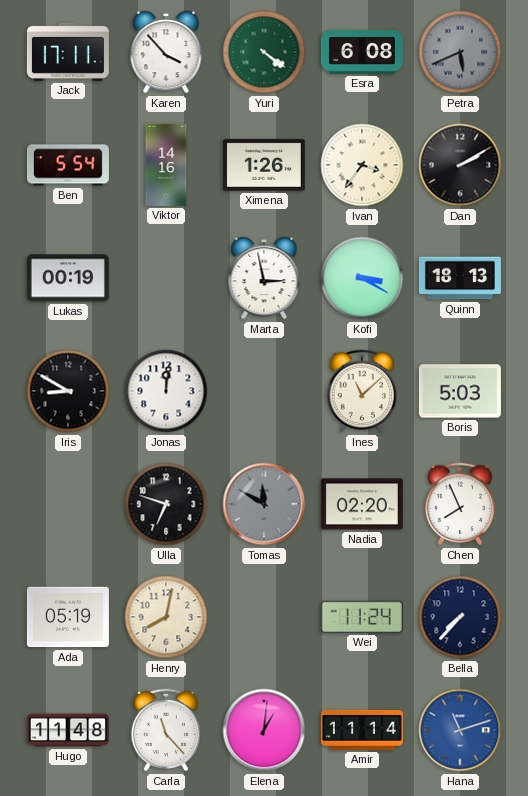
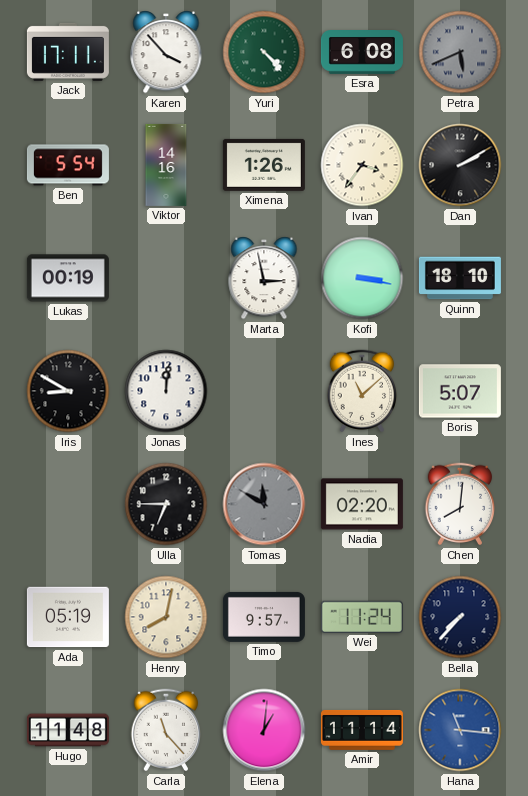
Yuri: 4:21 -> 4:23
Kofi: 3:20 -> 3:17
Quinn: 18:13 -> 18:10
Boris: 5:03 -> 5:07
Ulla: 6:48 -> 6:45
Chen: 7:56 -> 8:01
Timo: none -> 9:57
Hana: 11:12 -> 11:16
